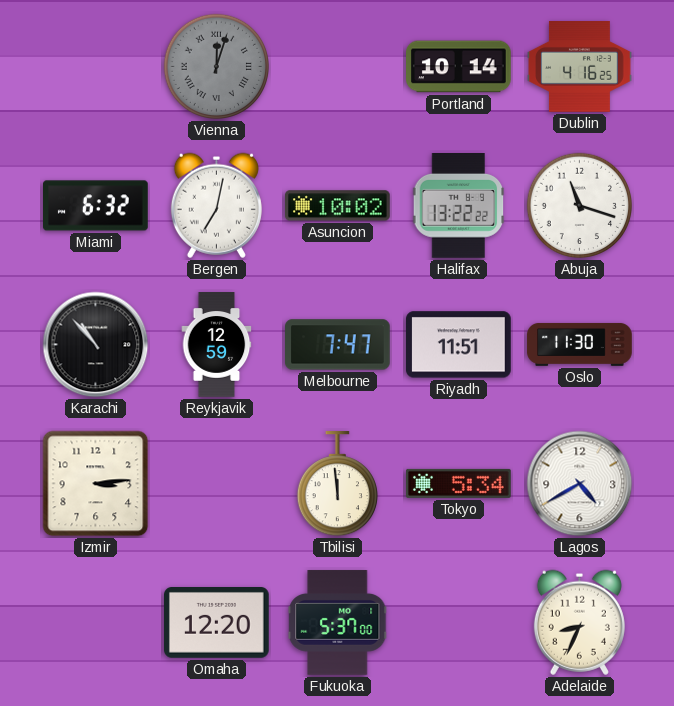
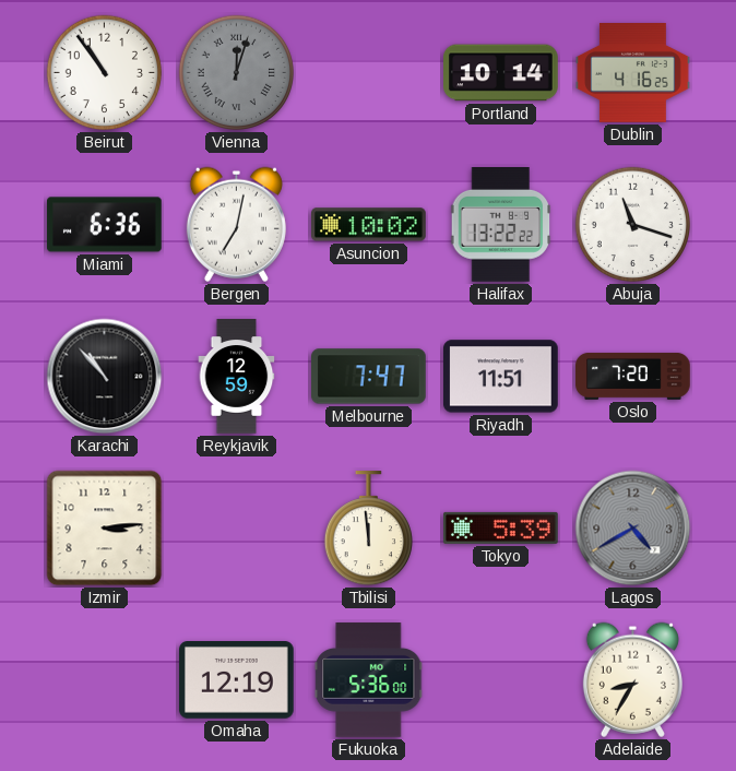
Beirut: none -> 10:54
Miami: 6:32 -> 6:36
Oslo: 11:30 -> 7:20
Tokyo: 5:34 -> 5:39
Lagos dial: white -> grey
Omaha: 12:20 -> 12:19
Fukuoka: 5:37 -> 5:36
Adelaide: 8:34 -> 8:35
